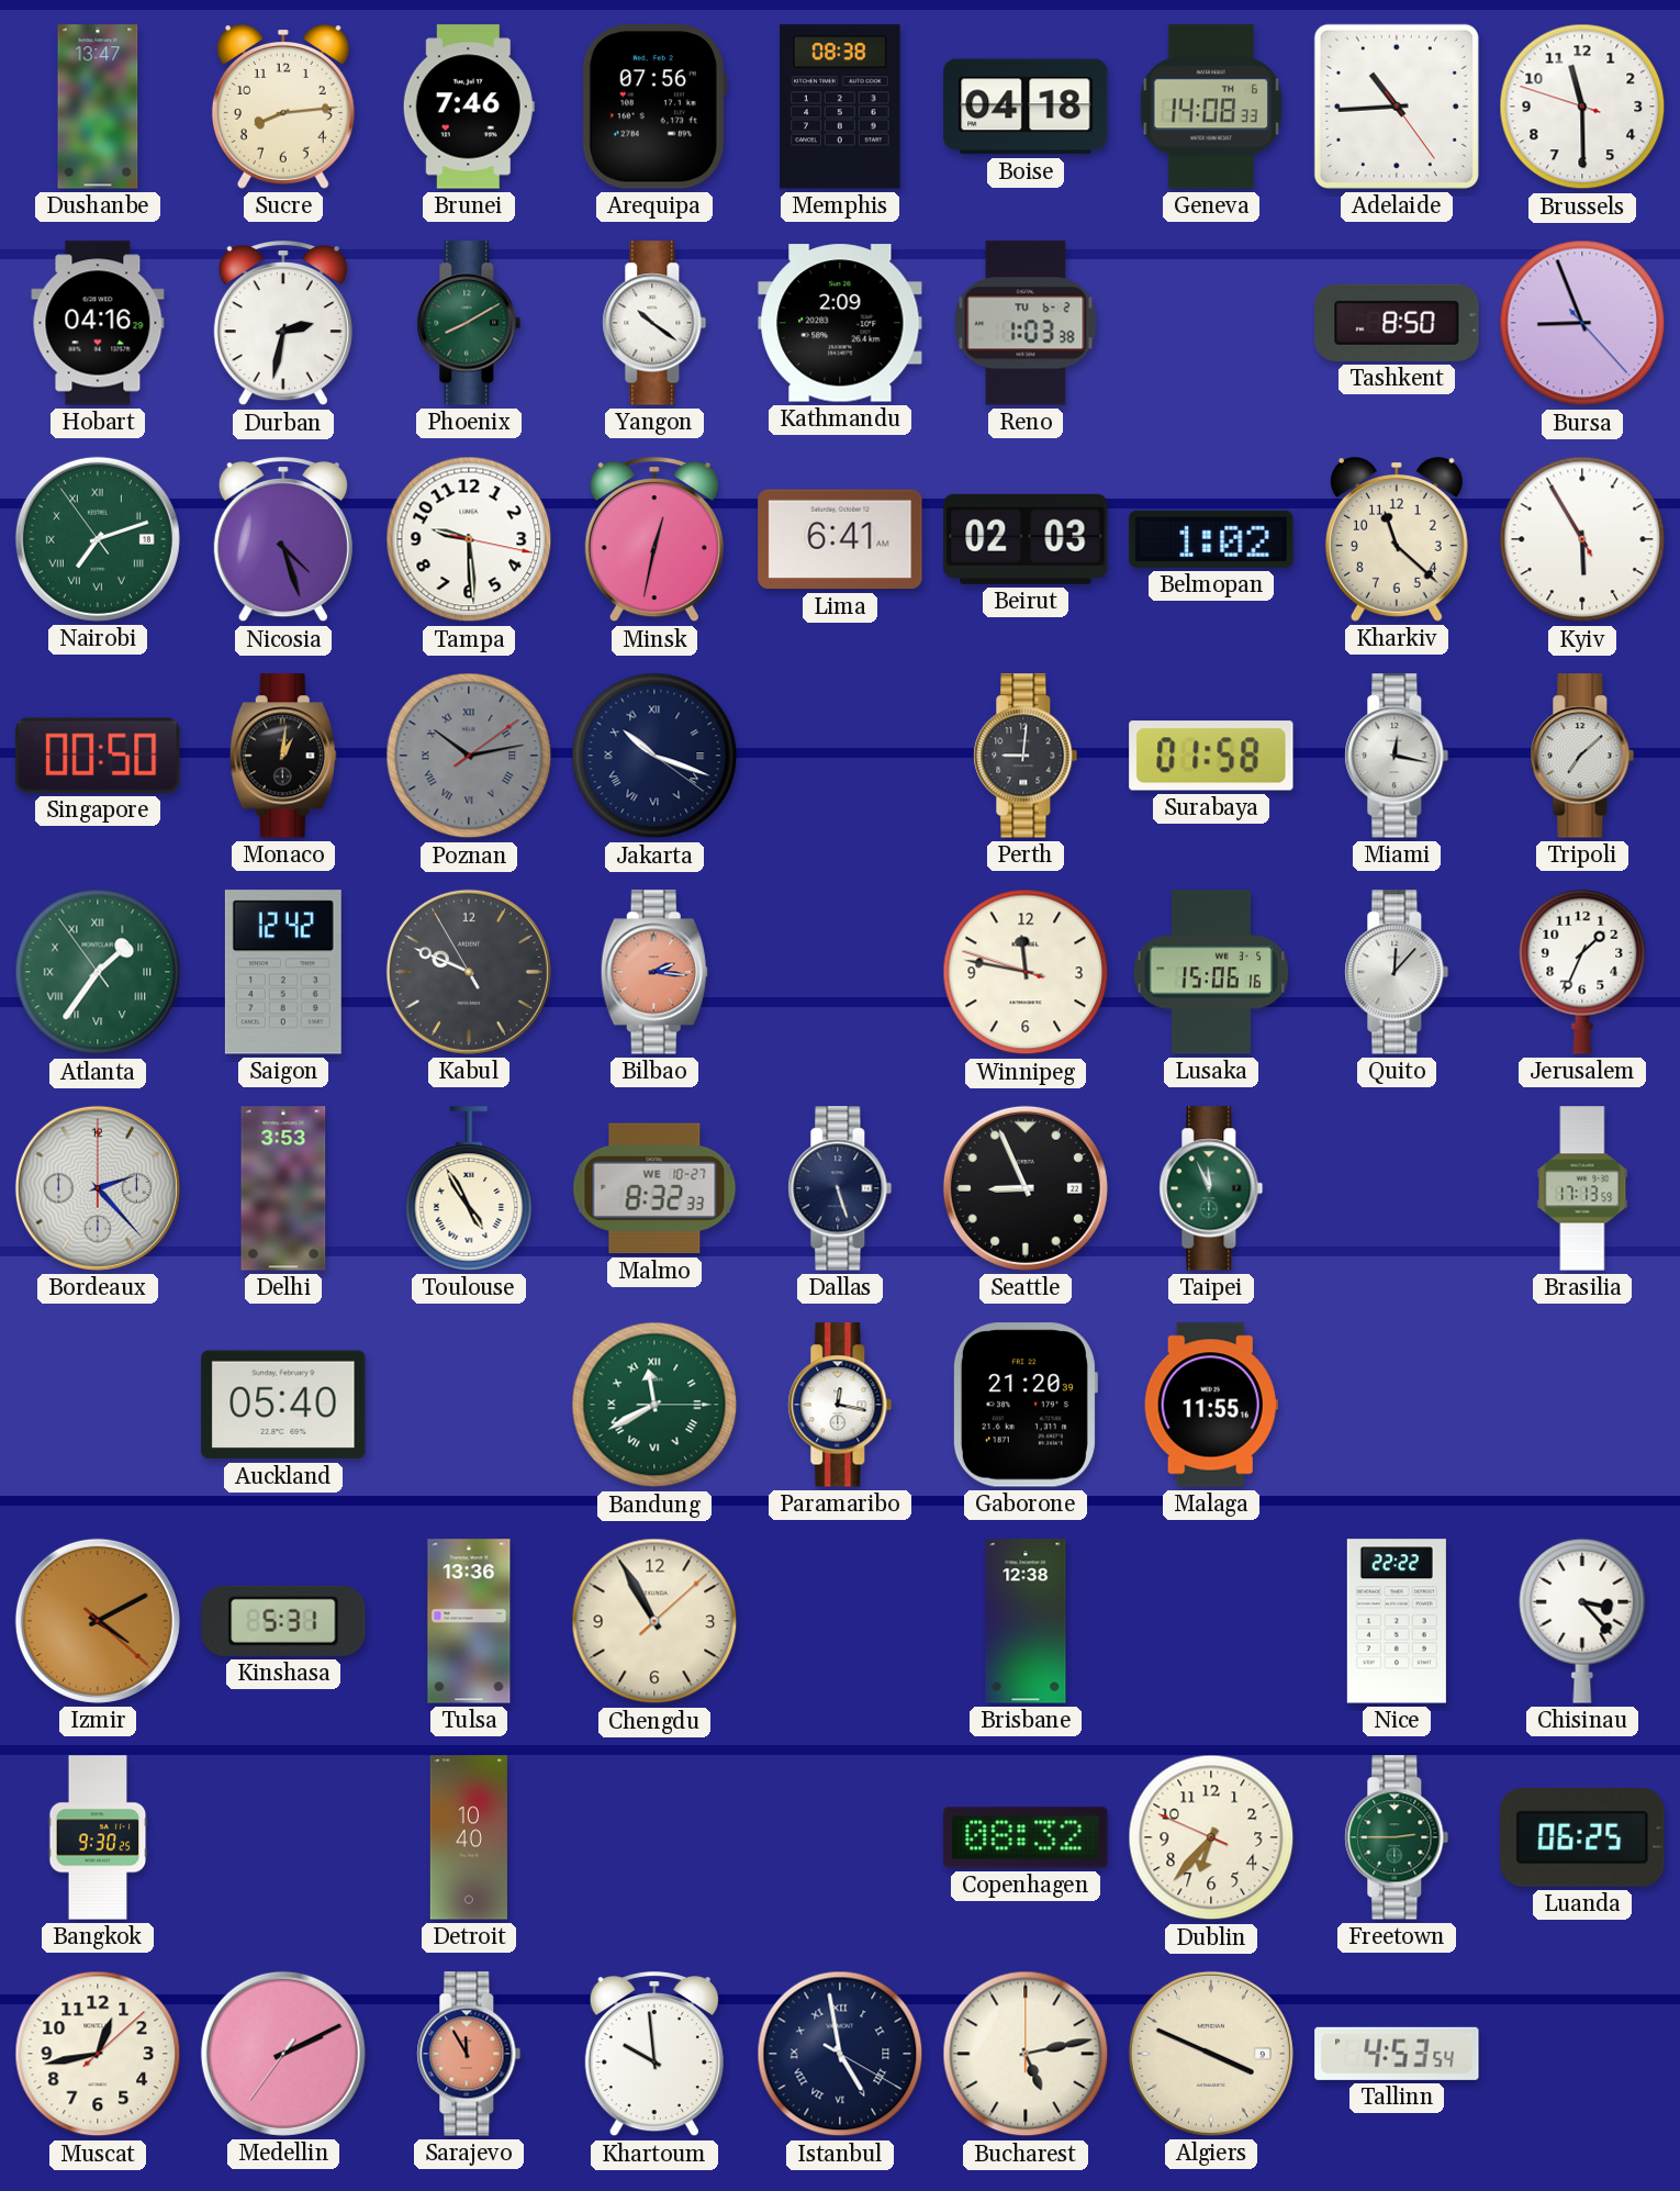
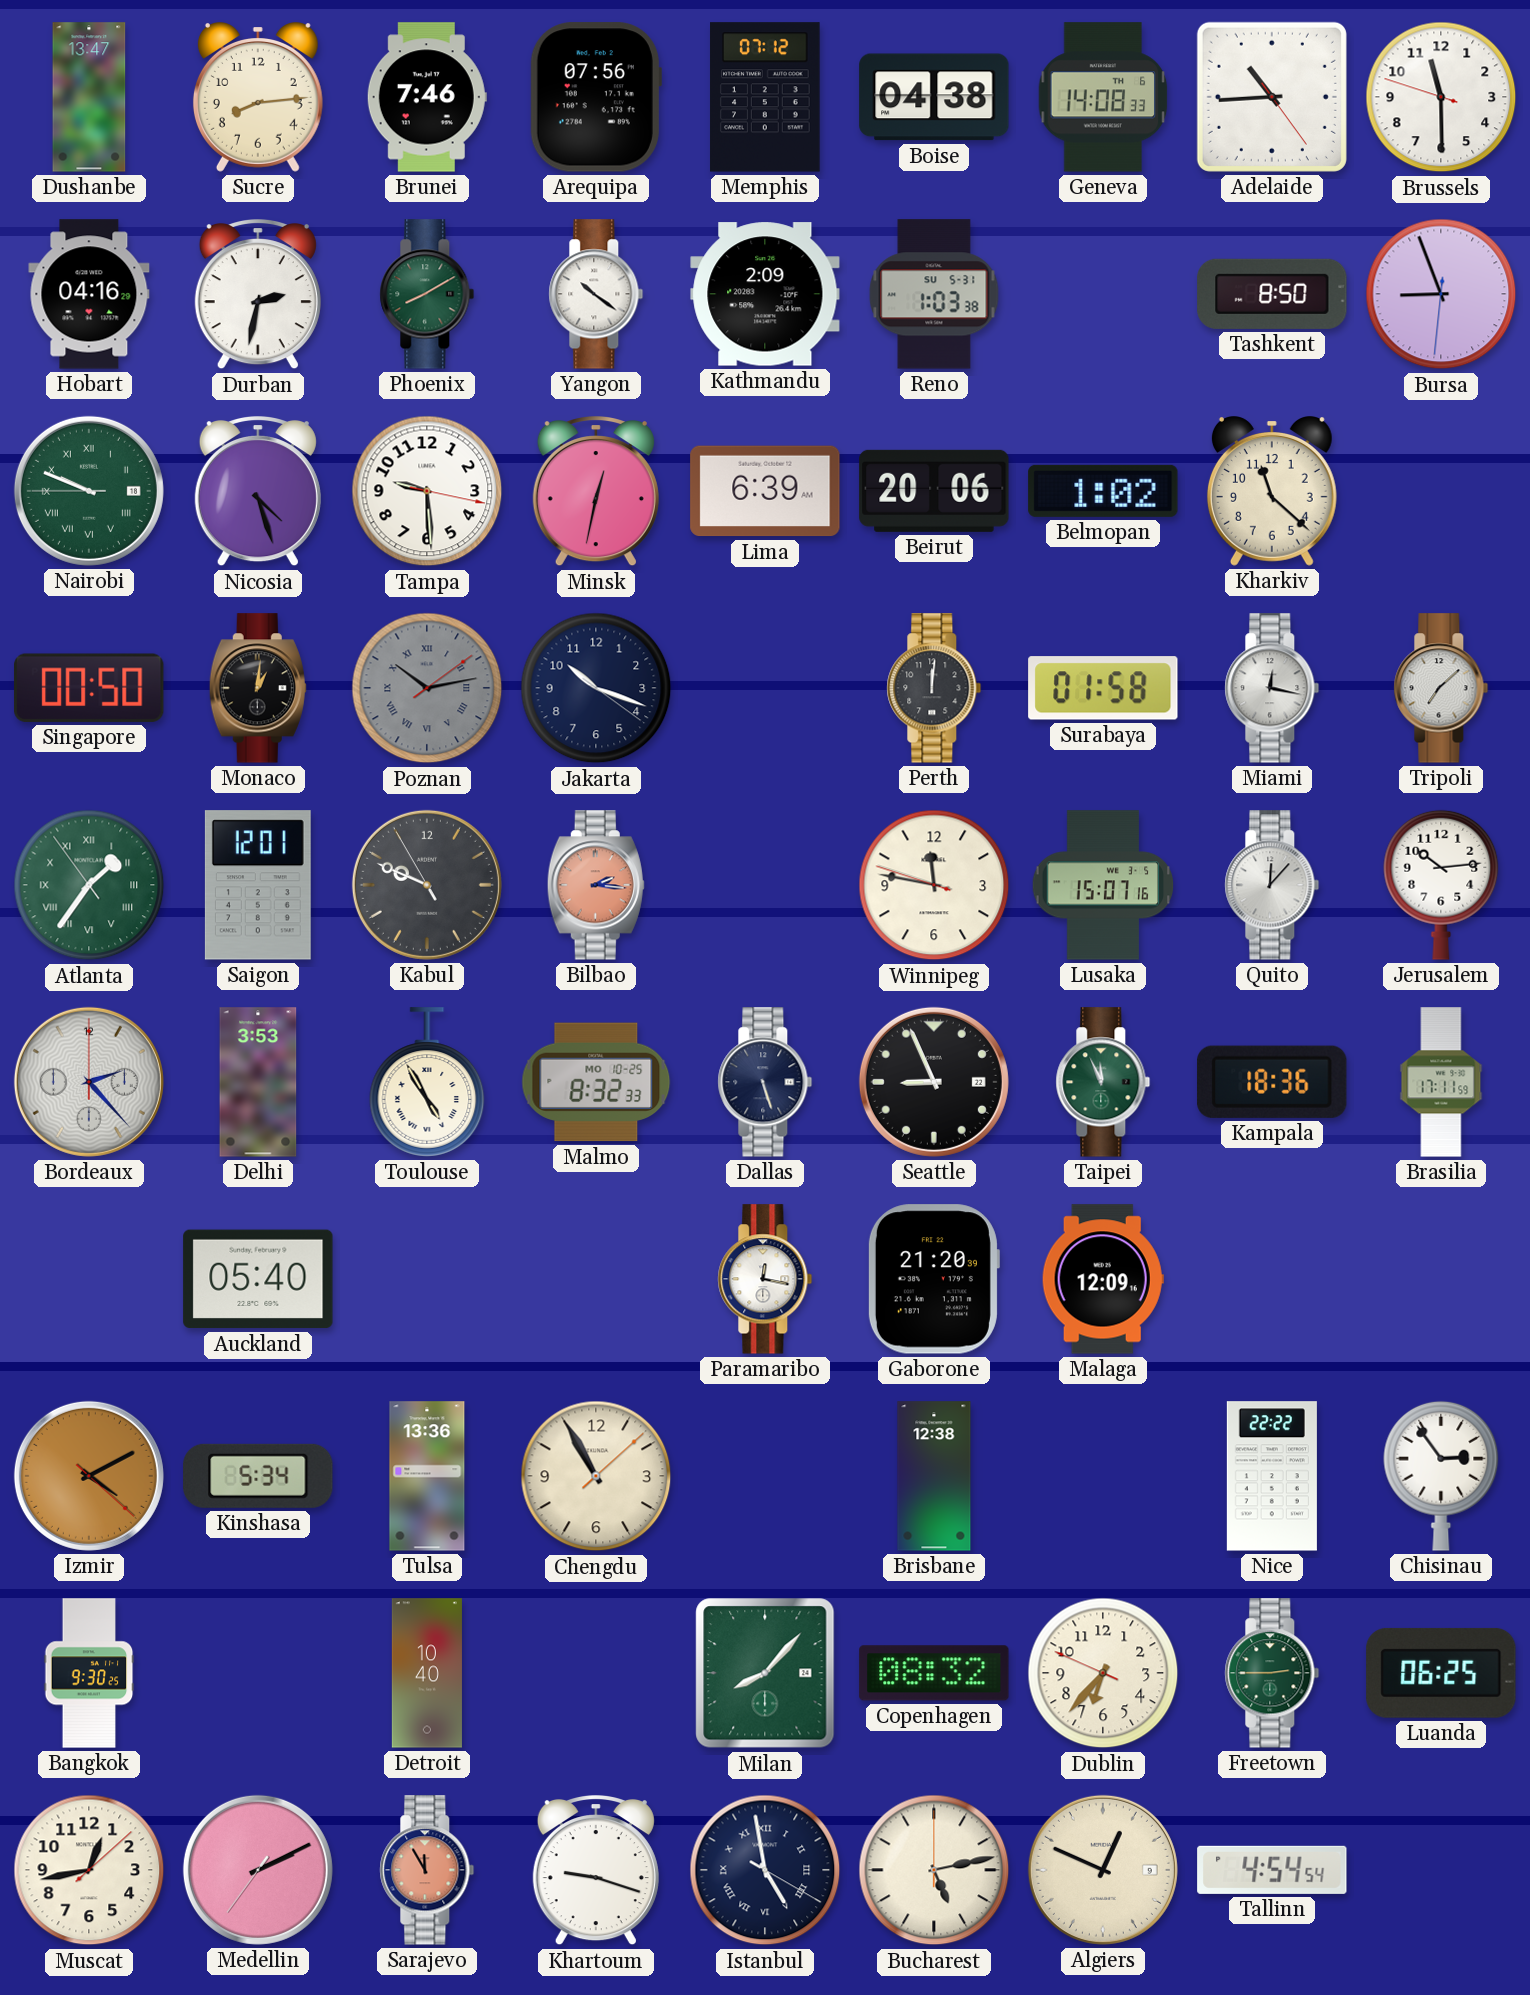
Memphis: 08:38 -> 07:12
Boise: 04:18 -> 04:38
Reno date: TU 6-2 -> SU 5-31
Bursa: 8:56:23 -> 8:56:31
Nairobi: 7:11 -> 9:48
Lima: 6:41 -> 6:39
Beirut: 02:03 -> 20:06
Kyiv: 5:54 -> none
Jakarta numerals: Roman -> Arabic
Perth: 9:01 -> 12:01
Saigon: 12:42 -> 12:01
Lusaka: 15:06 -> 15:07
Jerusalem: 1:34 -> 10:14
Malmo date: WE 10-27 -> MO 10-25
Kampala: none -> 18:36
Brasilia: 17:13 -> 17:11
Bandung: 11:40 -> none
Malaga: 11:55 -> 12:09
Kinshasa: 5:31 -> 5:34
Chisinau: 3:23 -> 2:54
Milan: none -> 8:07
Khartoum: 9:59 -> 9:18
Algiers: 3:49 -> 12:49
Tallinn: 4:53 -> 4:54
